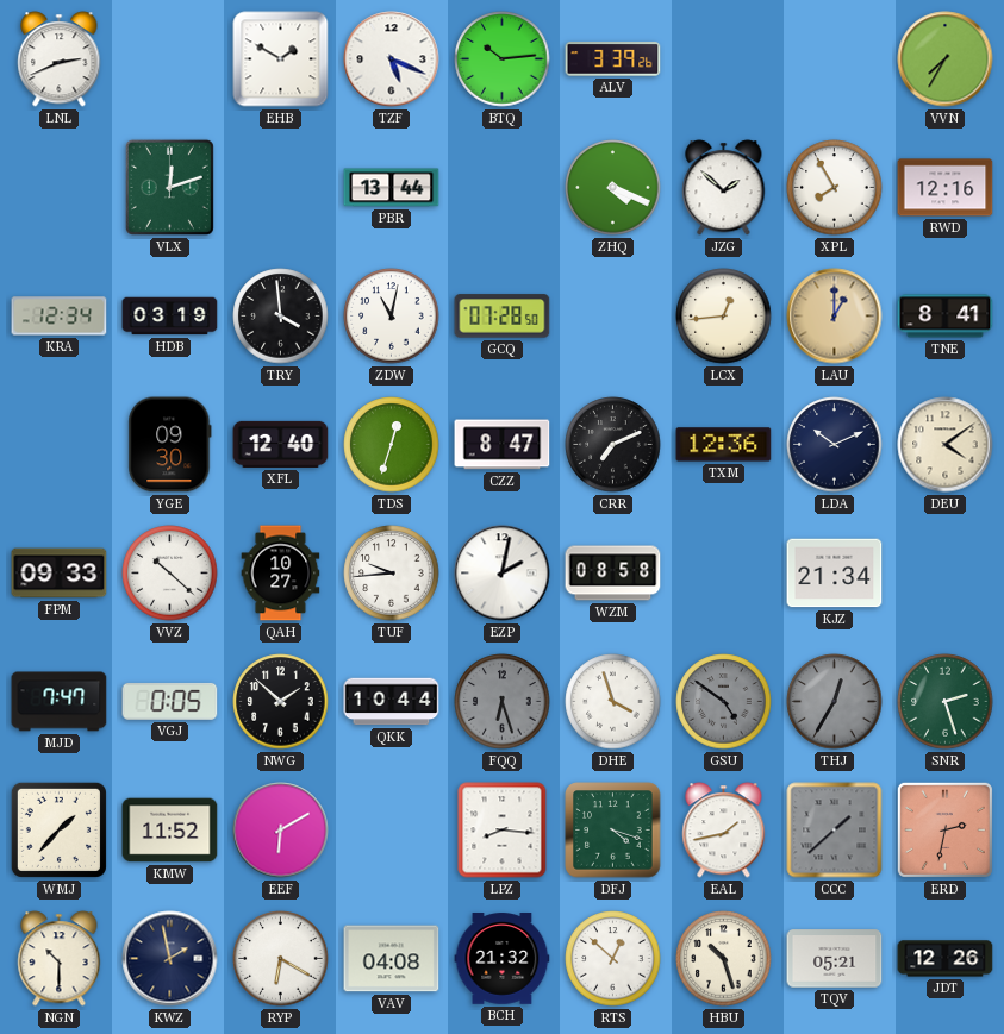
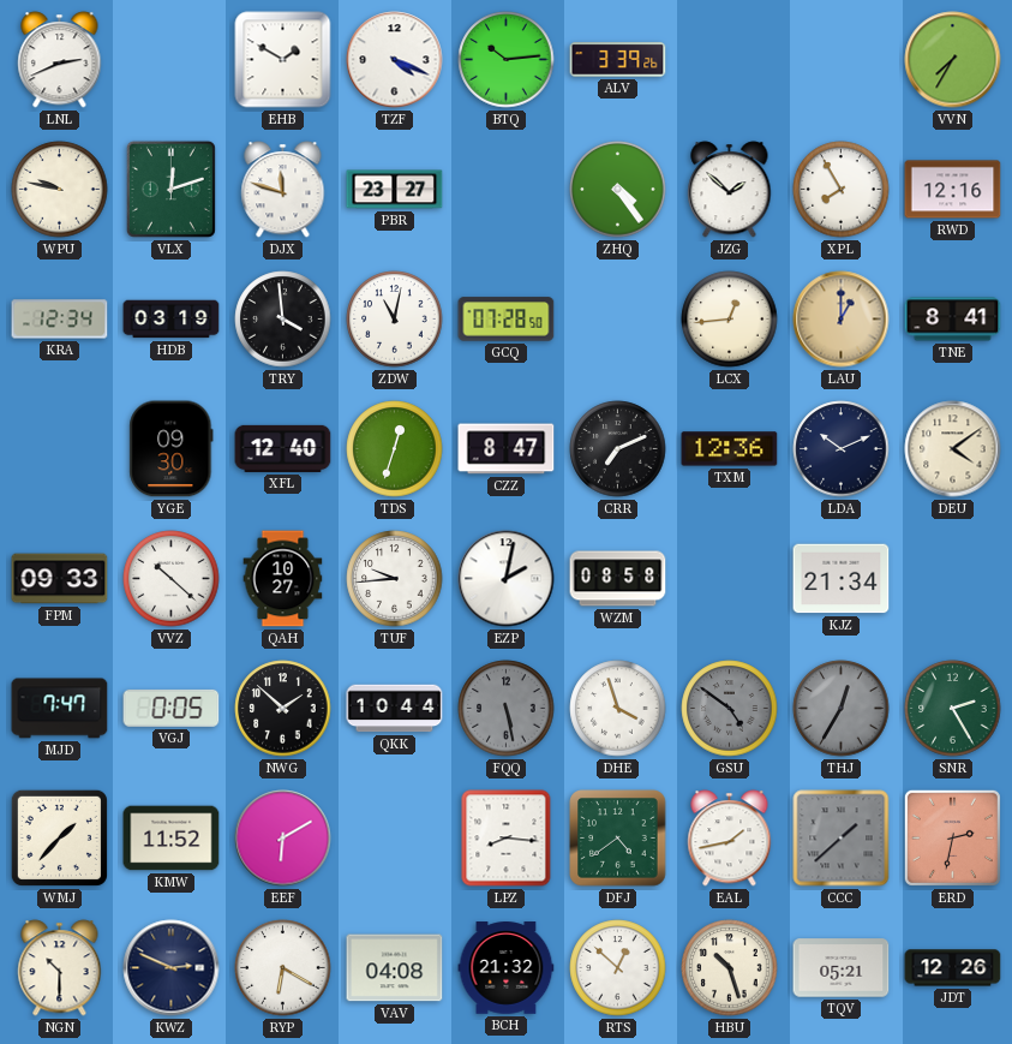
TZF: 5:19 -> 4:19
WPU: none -> 9:47
DJX: none -> 11:48
PBR: 13:44 -> 23:27
ZHQ: 4:19 -> 4:24
FQQ: 6:27 -> 5:28
SNR: 2:27 -> 2:25
DFJ: 4:18 -> 4:39
KWZ: 1:58 -> 2:49
